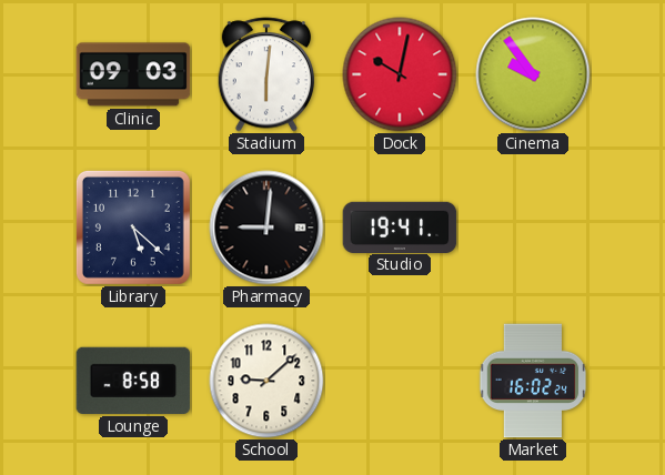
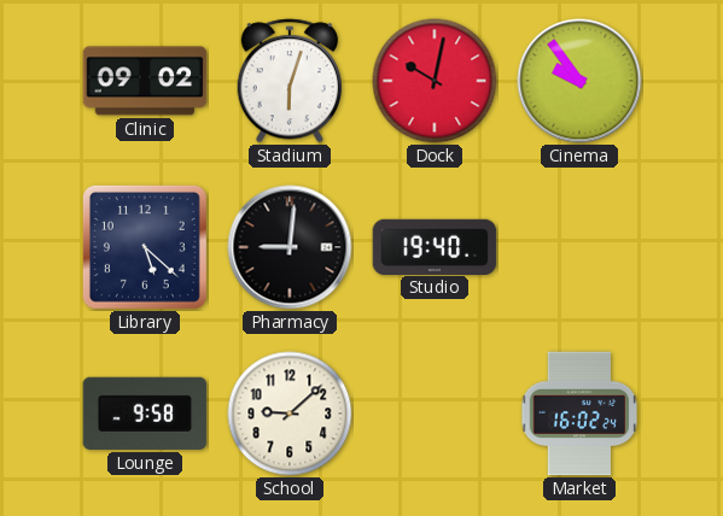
Clinic: 09:03 -> 09:02
Stadium: 6:01 -> 6:03
Studio: 19:41 -> 19:40
Lounge: 8:58 -> 9:58
